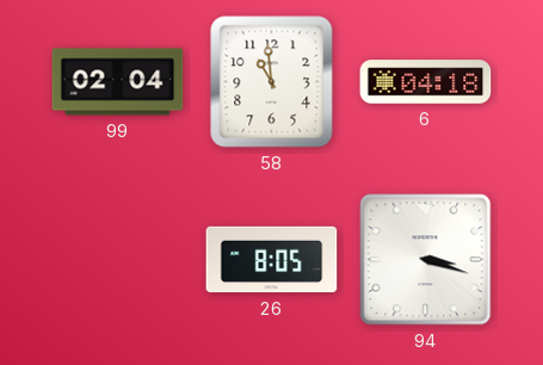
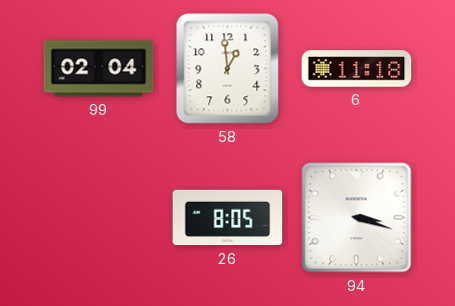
58: 10:59 -> 12:59
6: 04:18 -> 11:18
